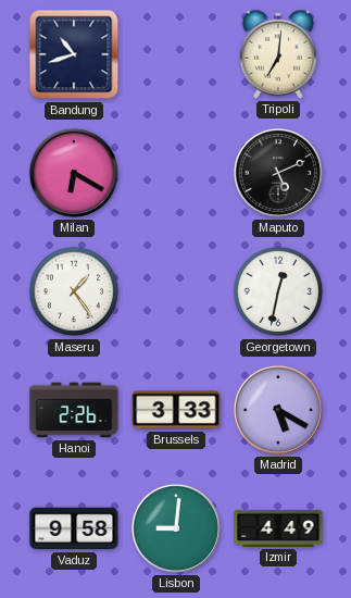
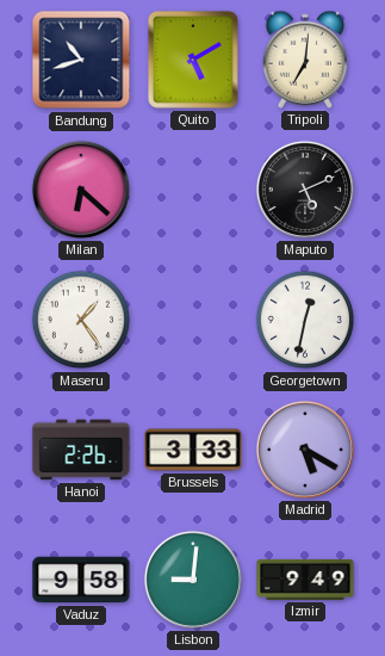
Quito: none -> 5:10
Milan: 6:20 -> 6:22
Izmir: 4:49 -> 9:49
